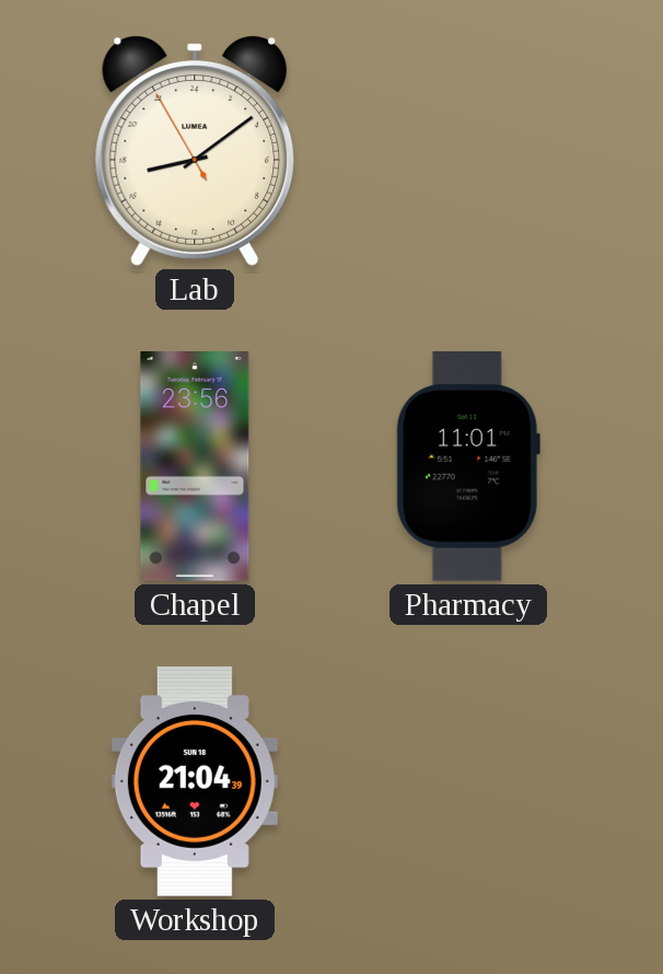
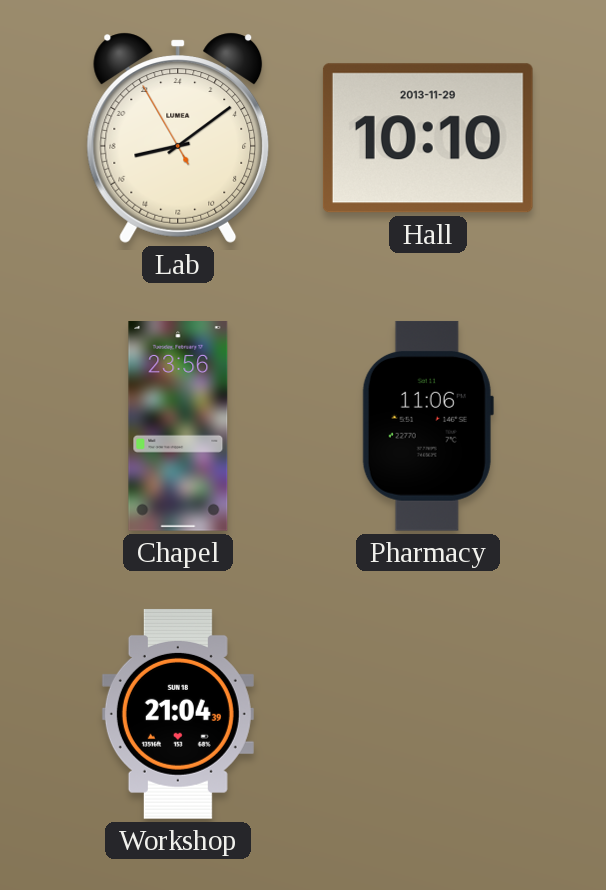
Hall: none -> 10:10
Pharmacy: 11:01 -> 11:06
